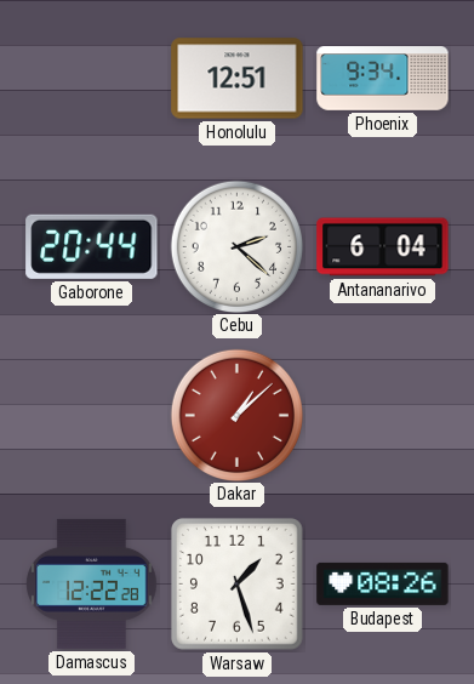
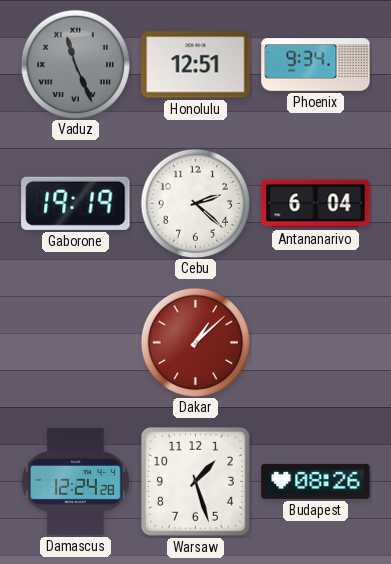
Vaduz: none -> 11:26
Gaborone: 20:44 -> 19:19
Damascus: 12:22 -> 12:24
